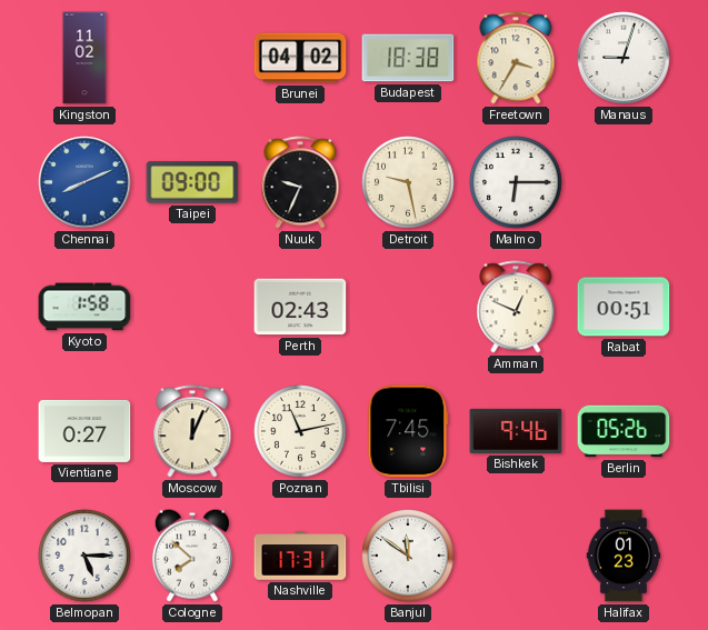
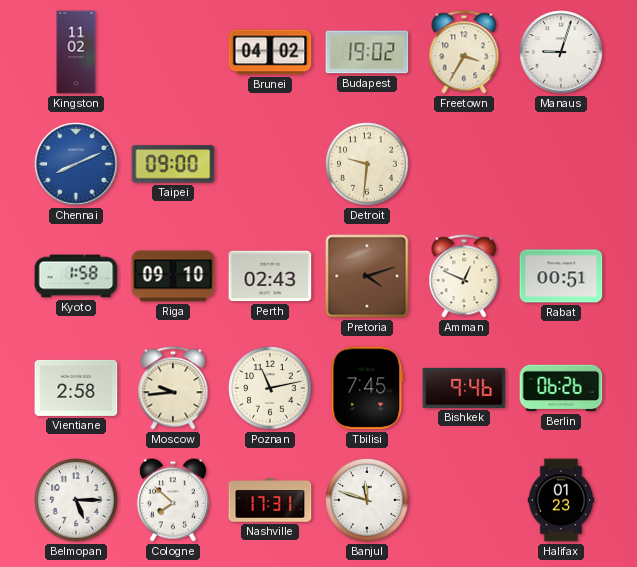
Budapest: 18:38 -> 19:02
Nuuk: 9:34 -> none
Detroit: 9:28 -> 9:31
Malmo: 6:15 -> none
Riga: none -> 09:10
Pretoria: none -> 4:12
Vientiane: 0:27 -> 2:58
Moscow: 12:04 -> 9:44
Berlin: 05:26 -> 06:26
Banjul: 11:51 -> 11:48
